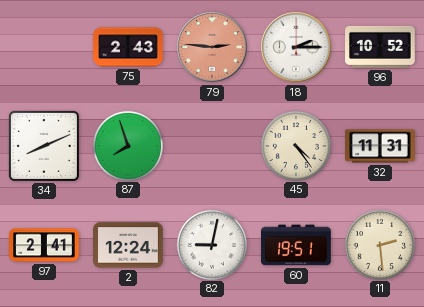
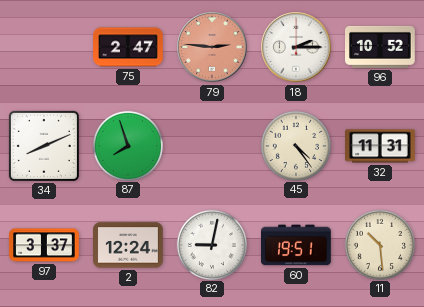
75: 2:43 -> 2:47
97: 2:41 -> 3:37
11: 2:29 -> 10:29
